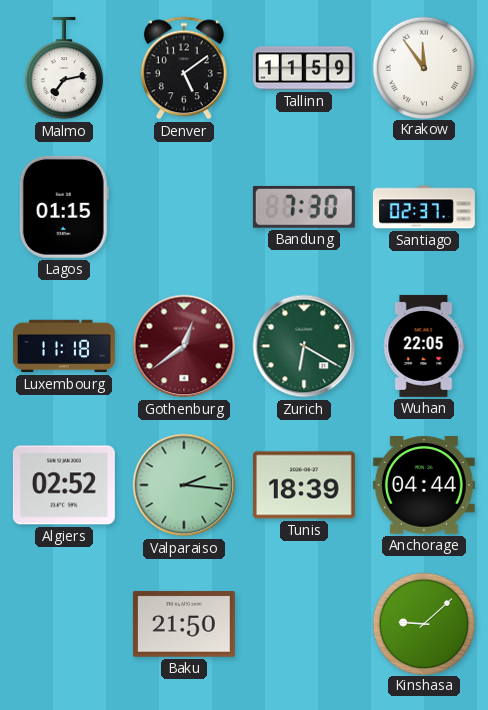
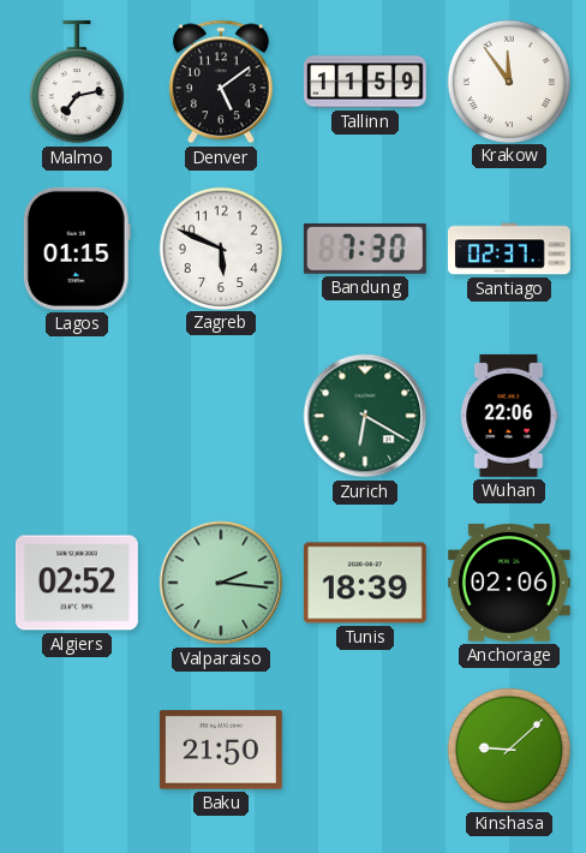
Zagreb: none -> 5:49
Luxembourg: 11:18 -> none
Gothenburg: 12:39 -> none
Wuhan: 22:05 -> 22:06
Anchorage: 04:44 -> 02:06
